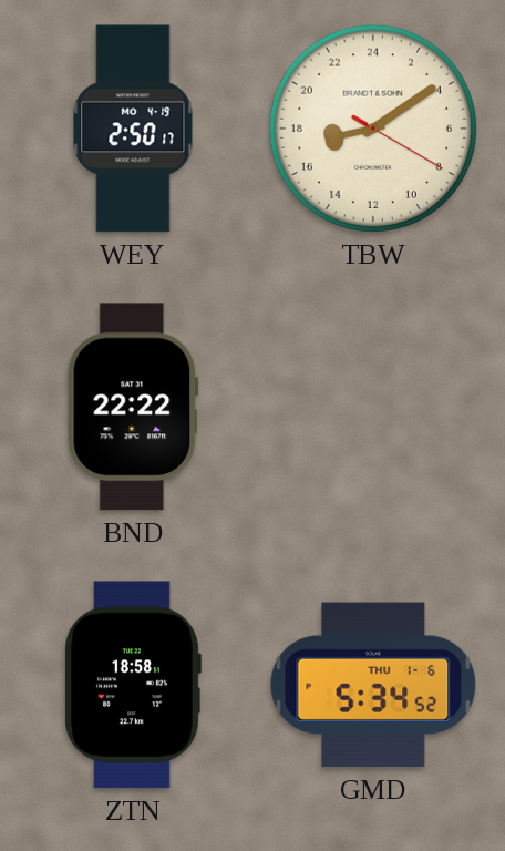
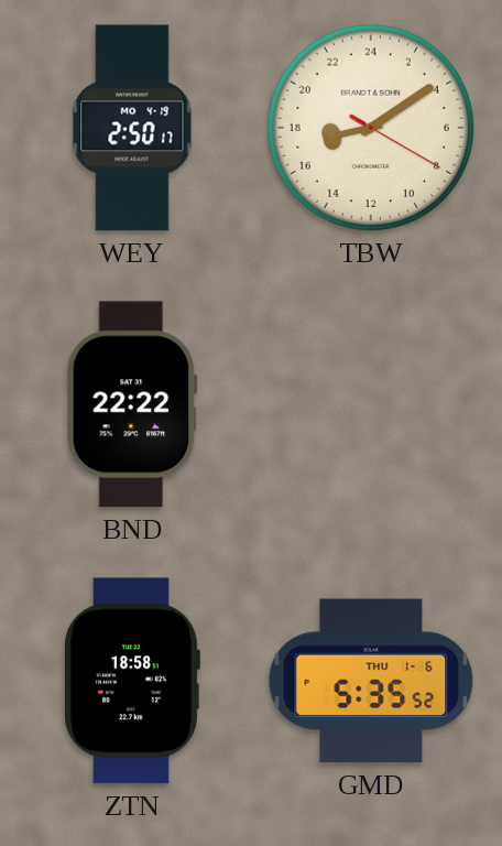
GMD: 5:34 -> 5:35
